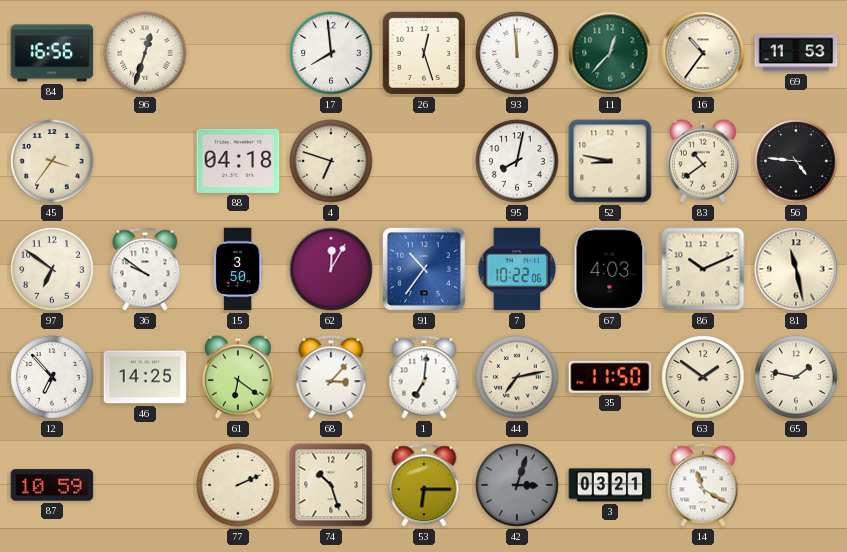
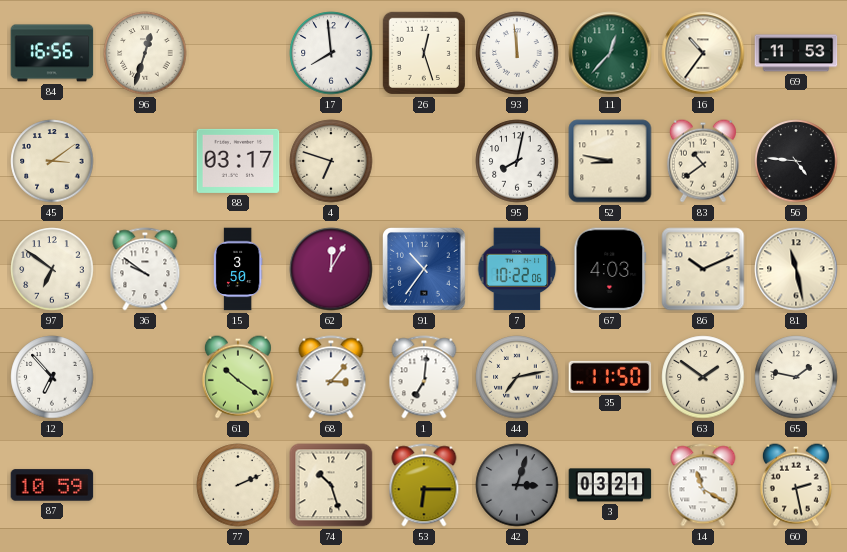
45: 3:36 -> 3:09
88: 04:18 -> 03:17
46: 14:25 -> none
61: 6:21 -> 10:21
60: none -> 2:28
